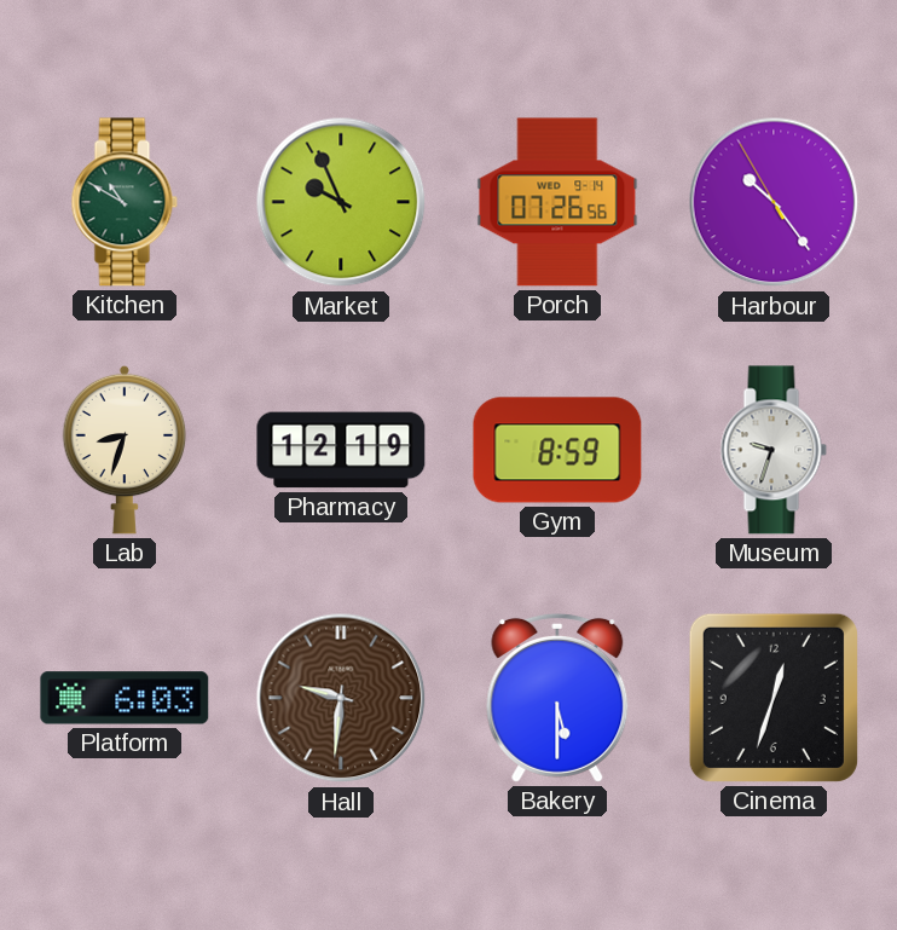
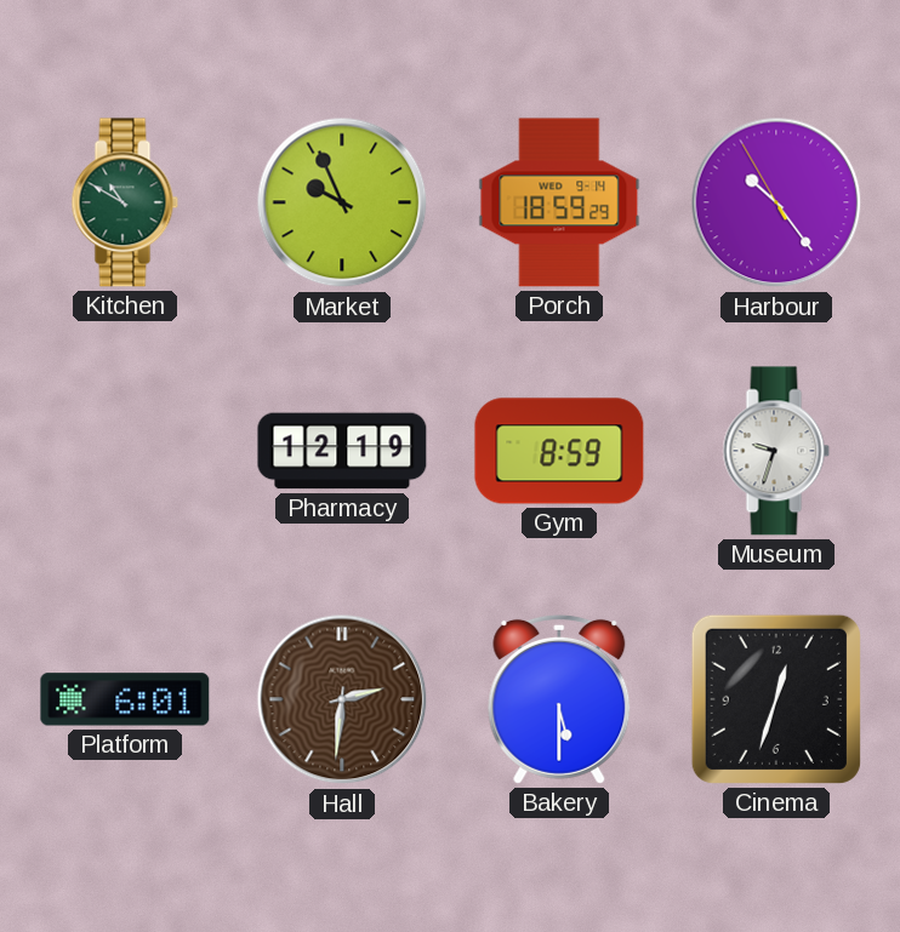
Porch: 07:26 -> 18:59
Lab: 8:33 -> none
Platform: 6:03 -> 6:01
Hall: 9:31 -> 2:31
